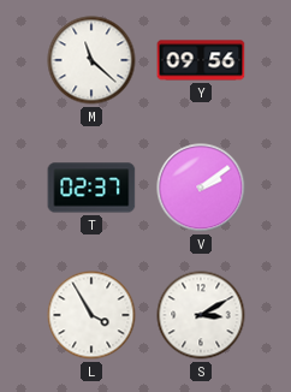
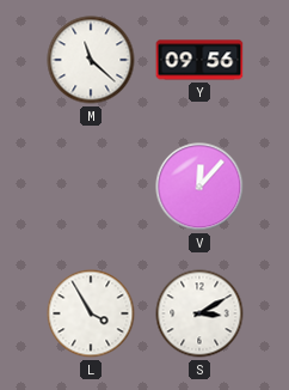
T: 02:37 -> none
V: 2:09 -> 12:07
